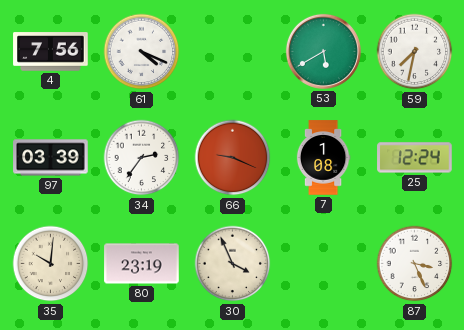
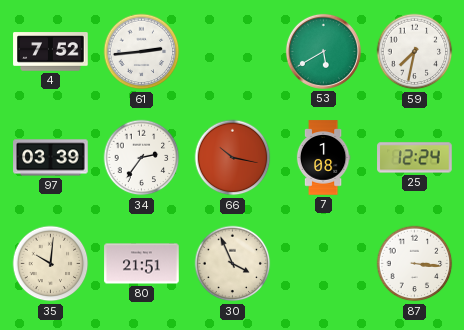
4: 7:56 -> 7:52
61: 4:19 -> 2:44
66: 9:19 -> 10:17
80: 23:19 -> 21:51
87: 3:26 -> 3:16
